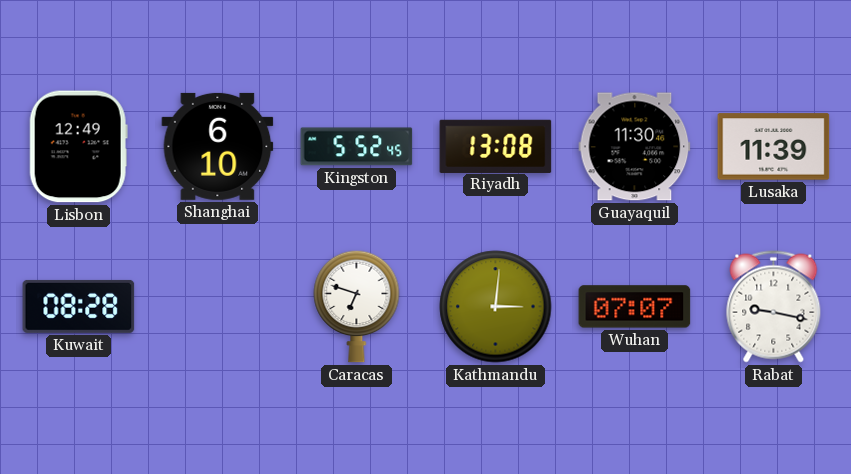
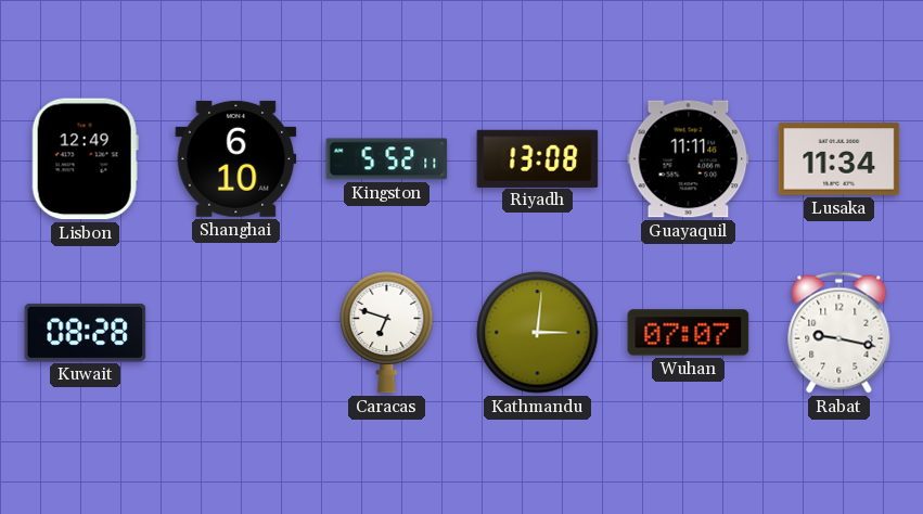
Kingston: 5:52:45 -> 5:52:11
Guayaquil: 11:30 -> 11:11
Lusaka: 11:39 -> 11:34
